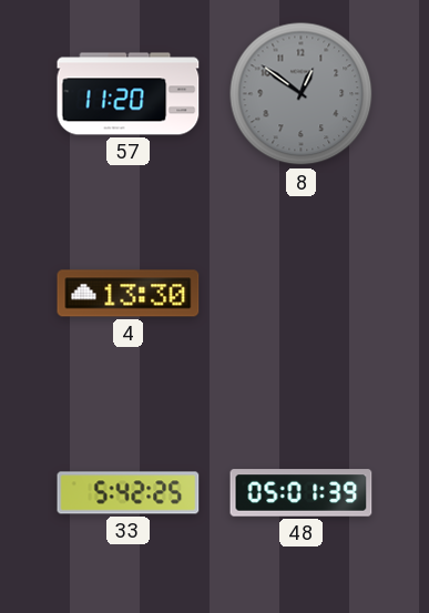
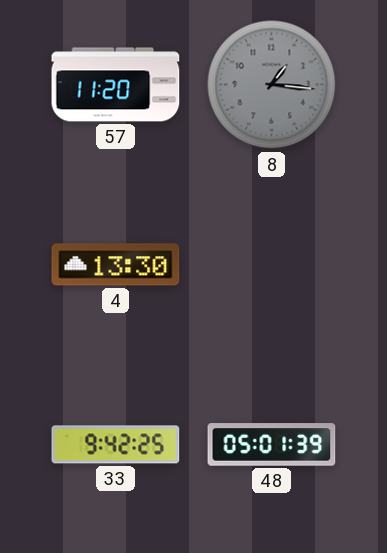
8: 12:51 -> 1:16
33: 5:42 -> 9:42
